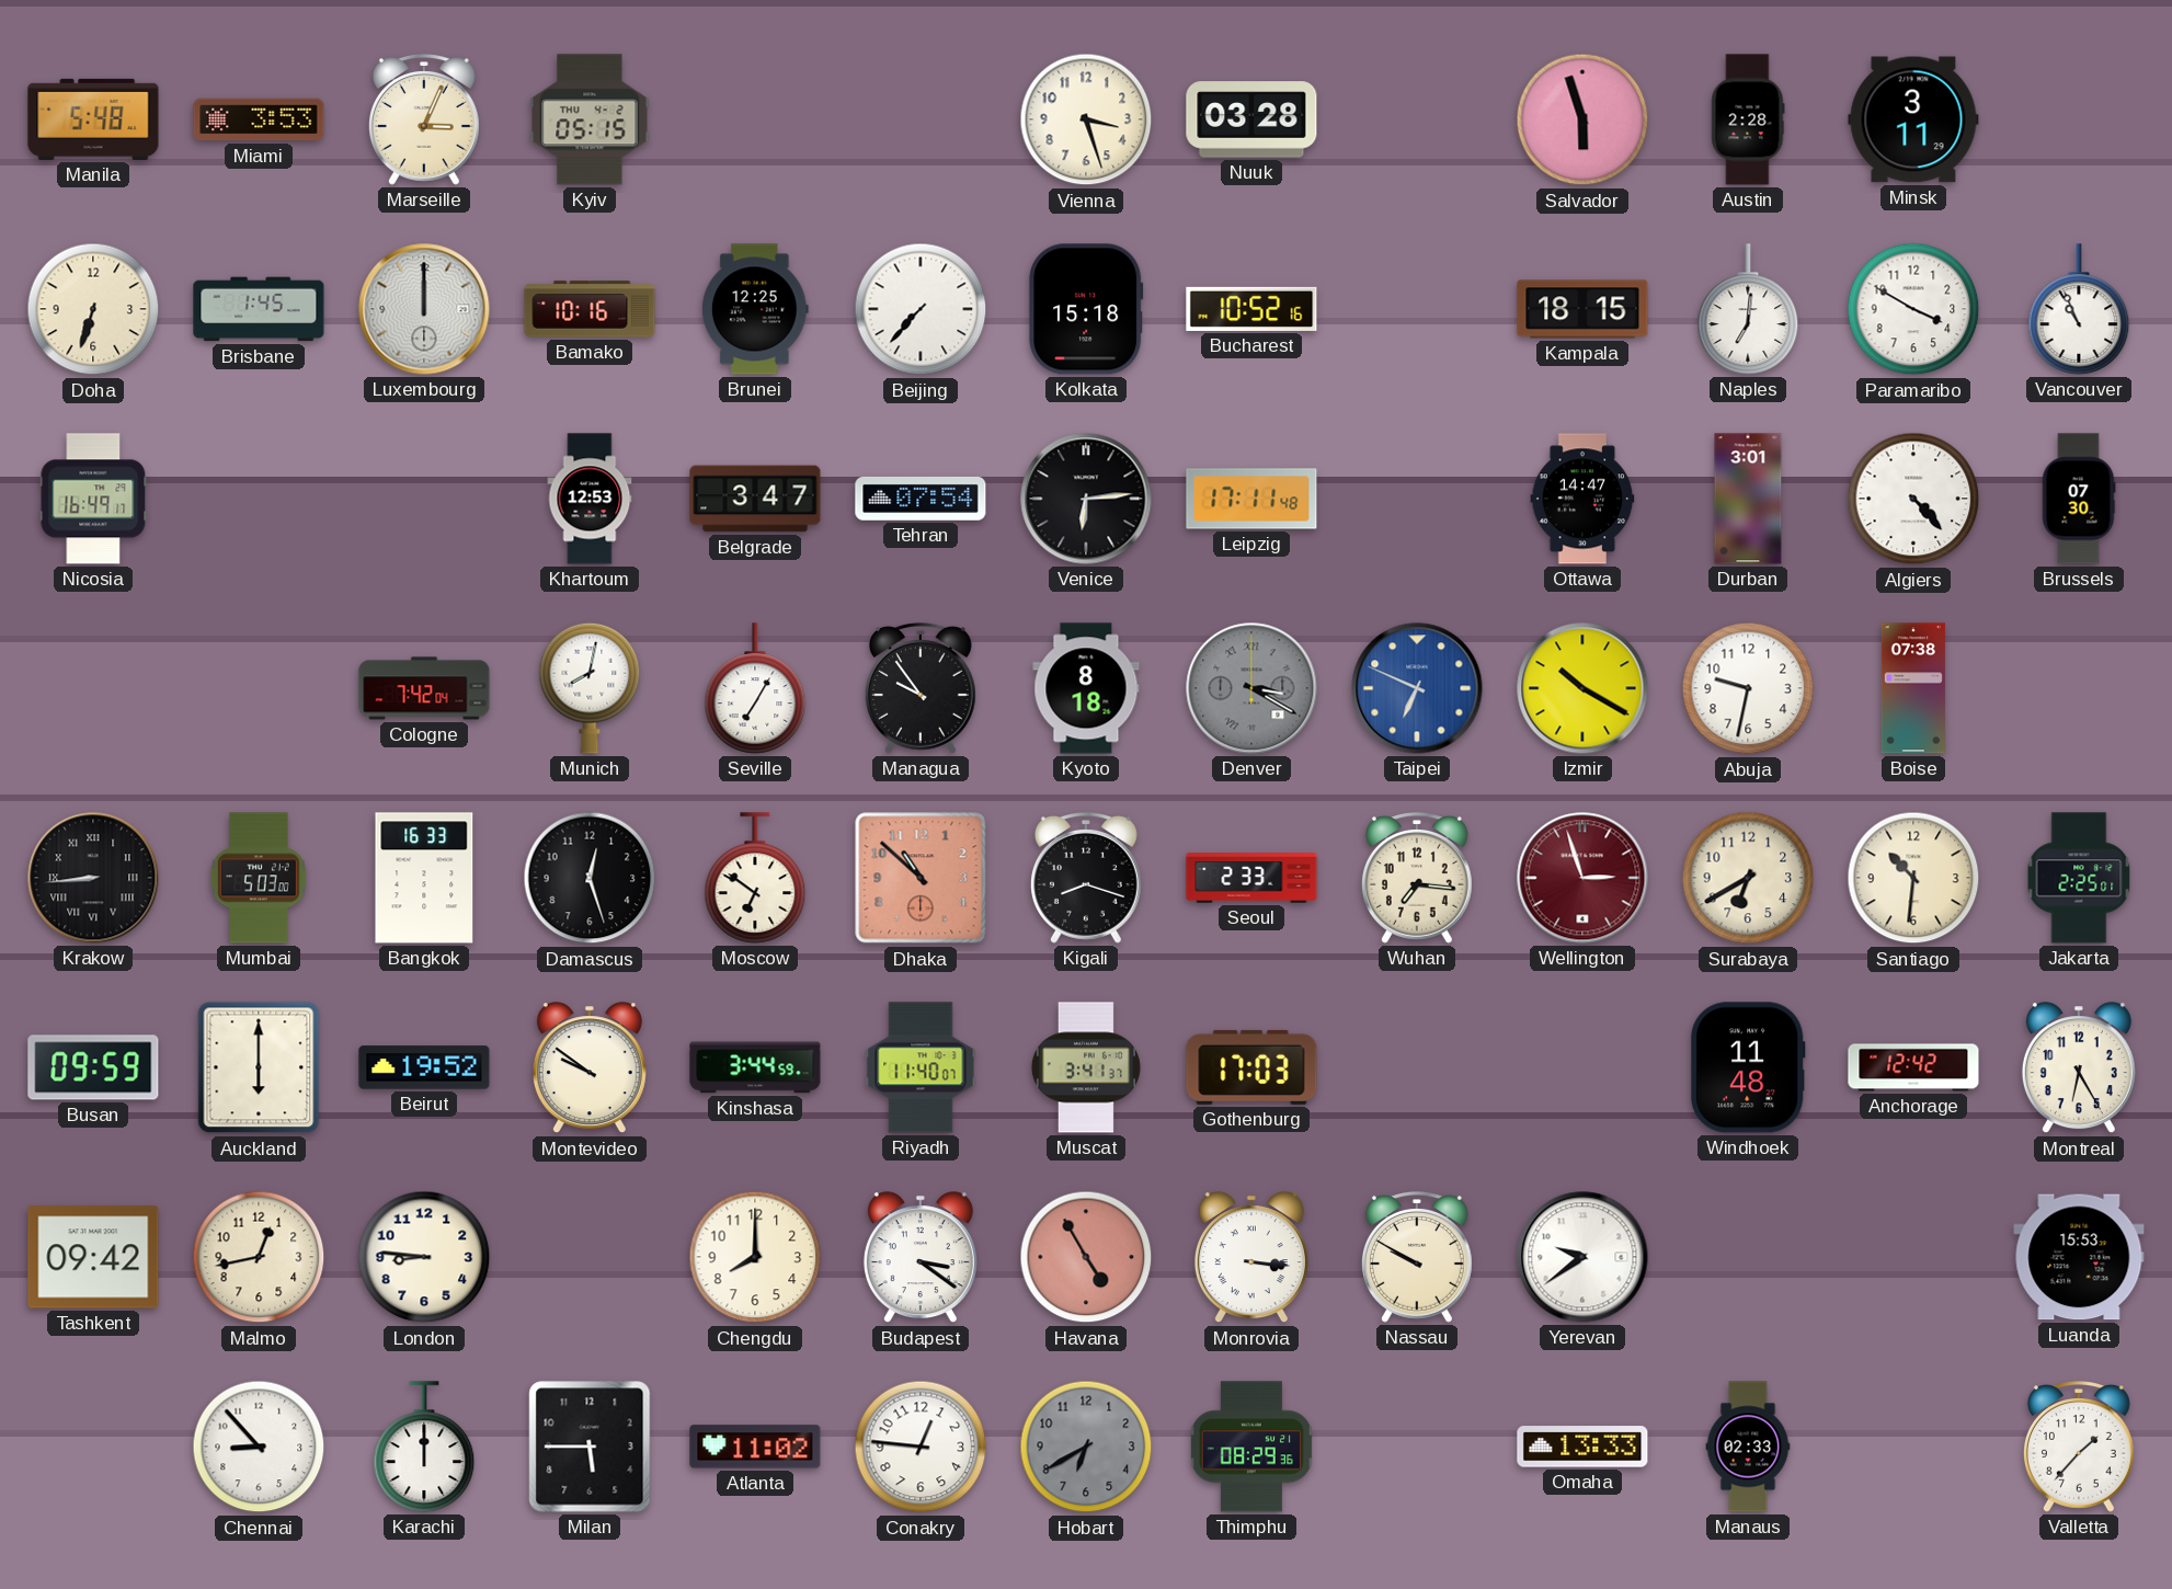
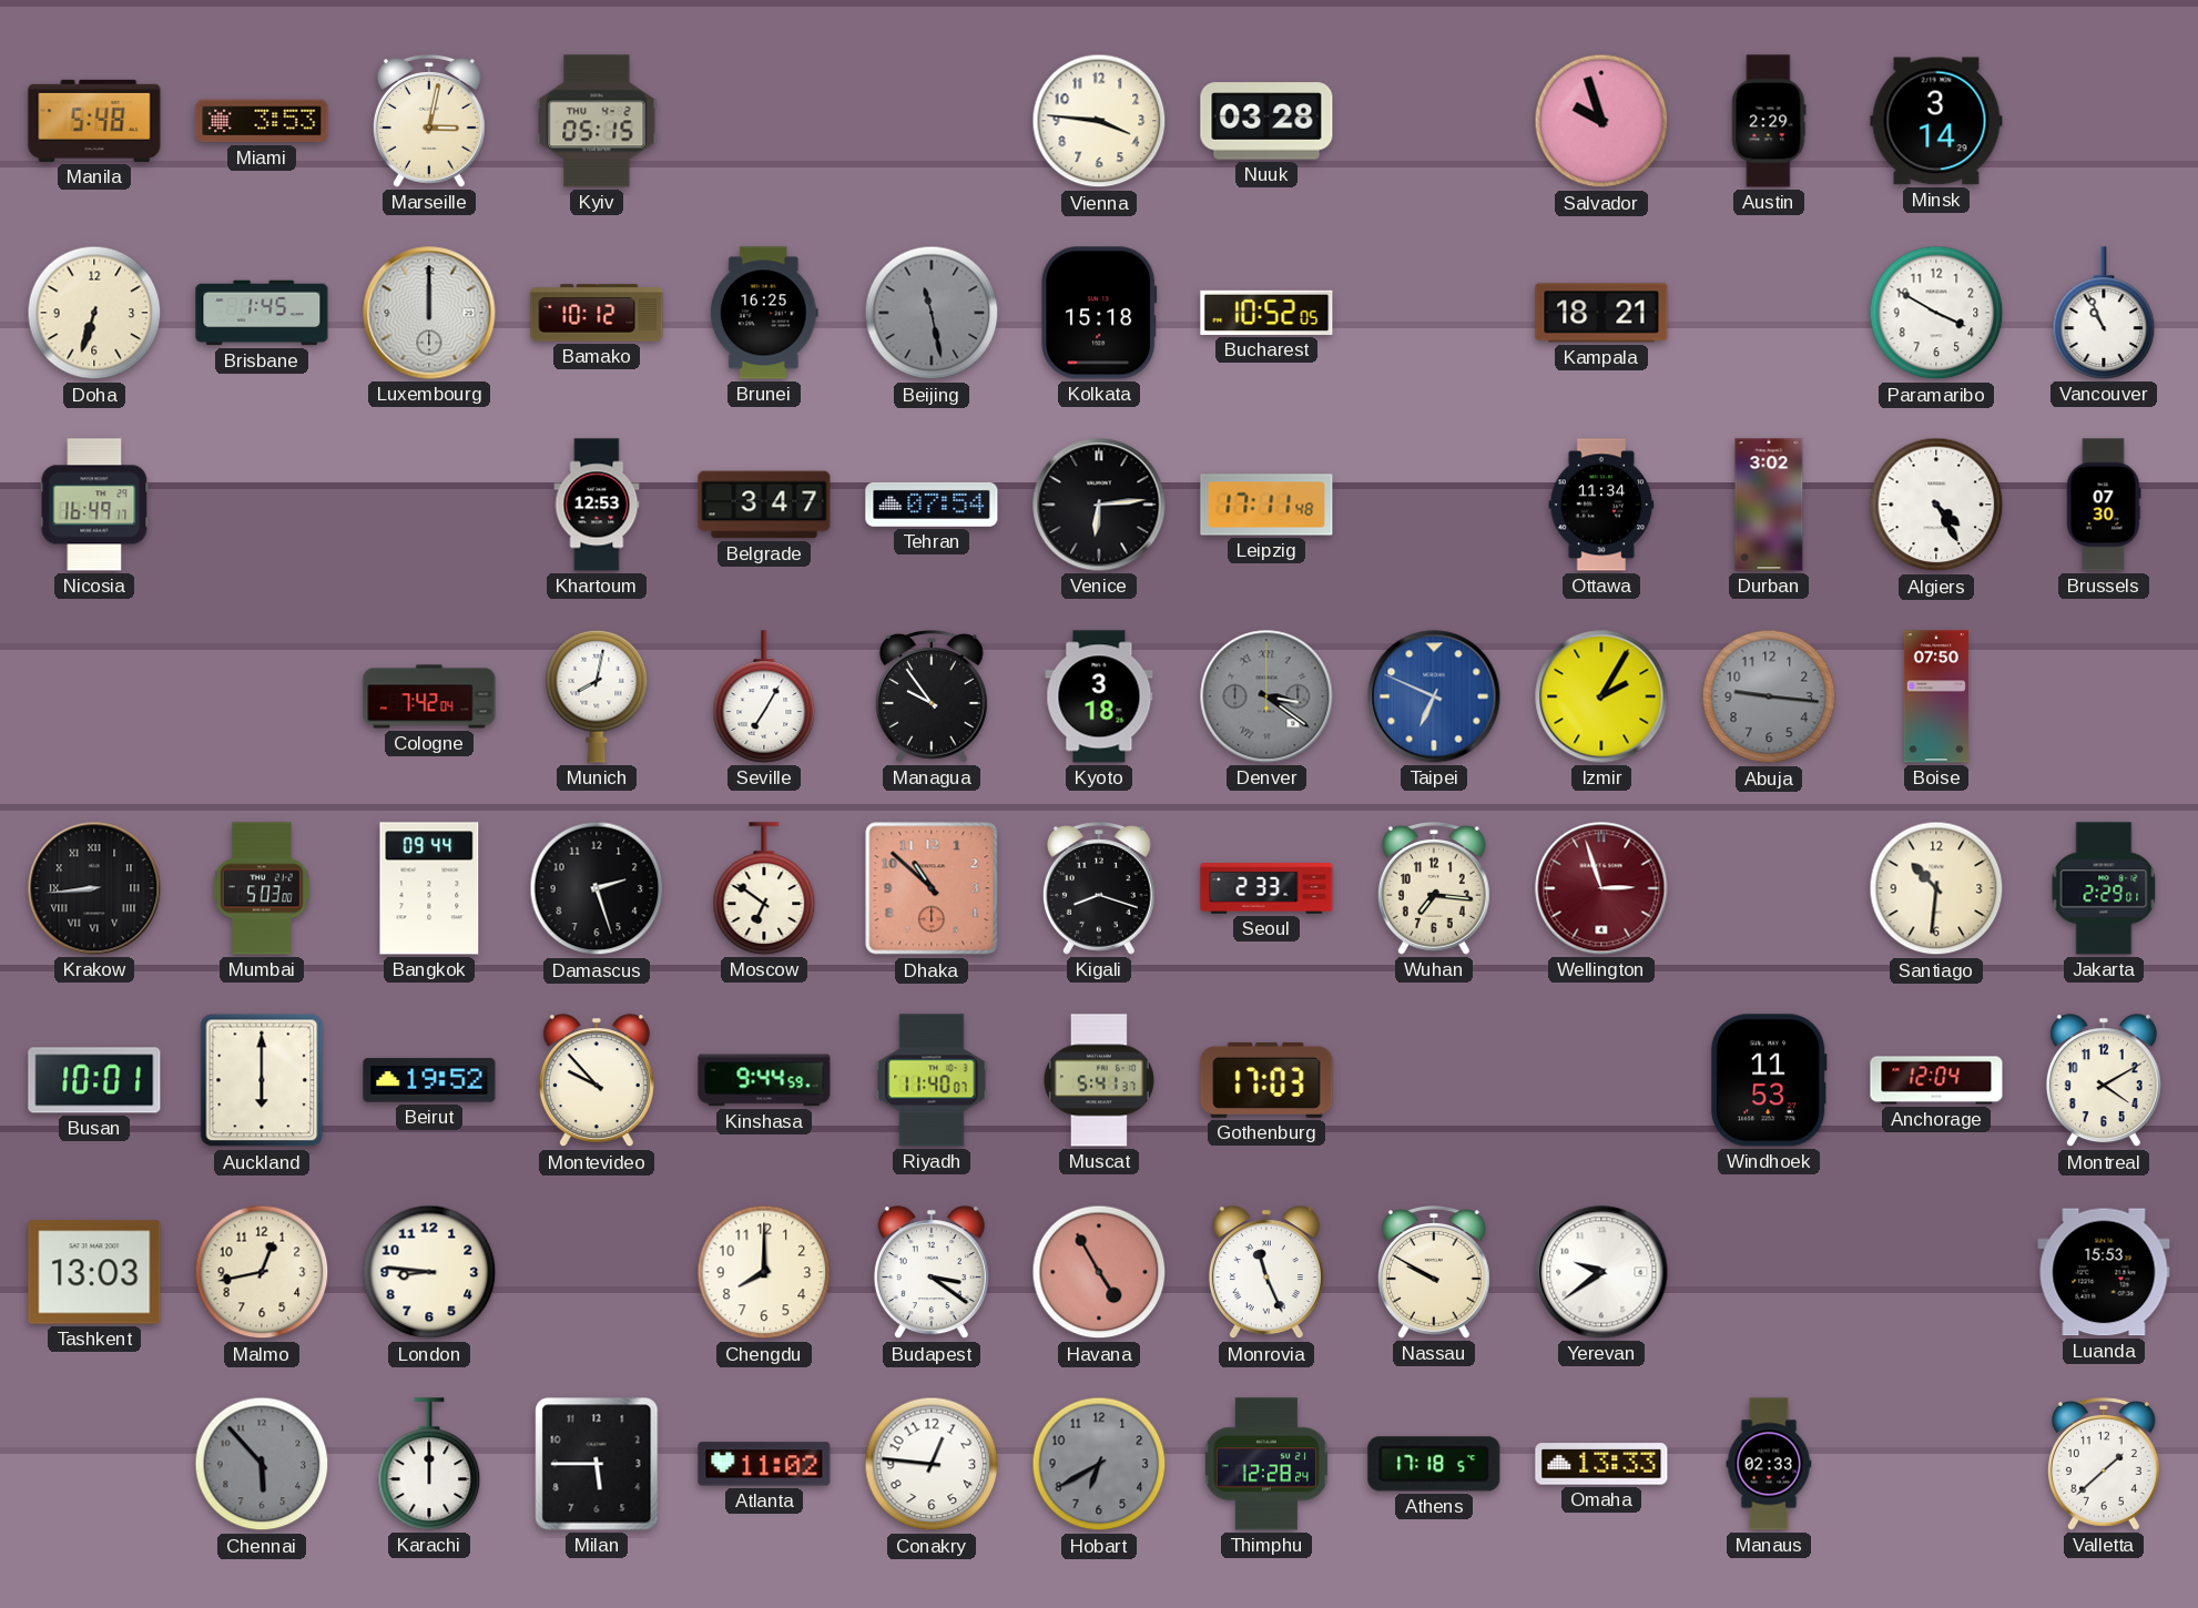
Marseille: 3:04 -> 3:02
Vienna: 3:27 -> 3:46
Salvador: 5:57 -> 9:57
Austin: 2:28 -> 2:29
Minsk: 3:11 -> 3:14
Bamako: 10:16 -> 10:12
Brunei: 12:25 -> 16:25
Beijing: 7:37 -> 11:28
Beijing dial: white -> grey
Bucharest: 10:52:16 -> 10:52:05
Kampala: 18:15 -> 18:21
Naples: 7:01 -> none
Ottawa: 14:47 -> 11:34
Durban: 3:01 -> 3:02
Algiers: 4:23 -> 4:25
Kyoto: 8:18 -> 3:18
Denver: 3:20 -> 3:21
Izmir: 10:20 -> 2:05
Abuja: 9:32 -> 9:16
Abuja dial: white -> grey
Boise: 07:38 -> 07:50
Bangkok: 16:33 -> 09:44
Damascus: 12:27 -> 2:27
Surabaya: 6:40 -> none
Jakarta: 2:25 -> 2:29
Busan: 09:59 -> 10:01
Montevideo: 9:51 -> 9:53
Kinshasa: 3:44 -> 9:44
Muscat: 3:41 -> 5:41
Windhoek: 11:48 -> 11:53
Anchorage: 12:42 -> 12:04
Montreal: 6:25 -> 4:10
Tashkent: 09:42 -> 13:03
Monrovia: 3:16 -> 11:26
Chennai: 8:53 -> 5:53
Chennai dial: white -> grey
Thimphu: 08:29 -> 12:28
Athens: none -> 17:18
Valletta: 1:37 -> 1:38
